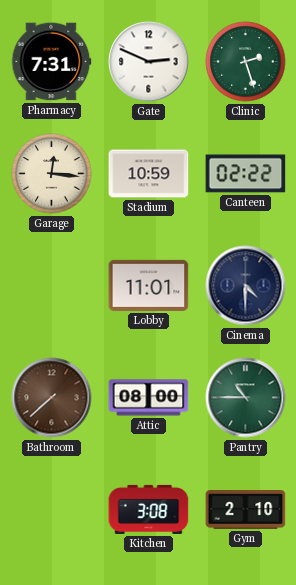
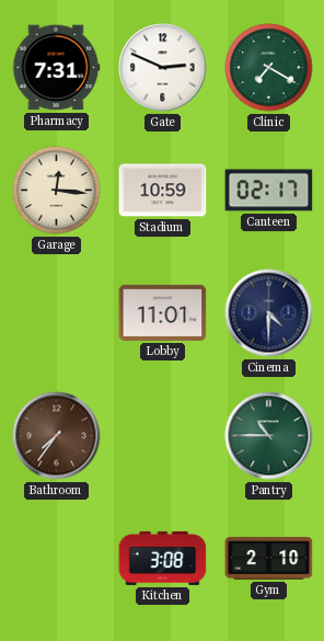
Clinic: 2:27 -> 7:20
Canteen: 02:22 -> 02:17
Bathroom: 7:38 -> 7:36
Attic: 08:00 -> none
